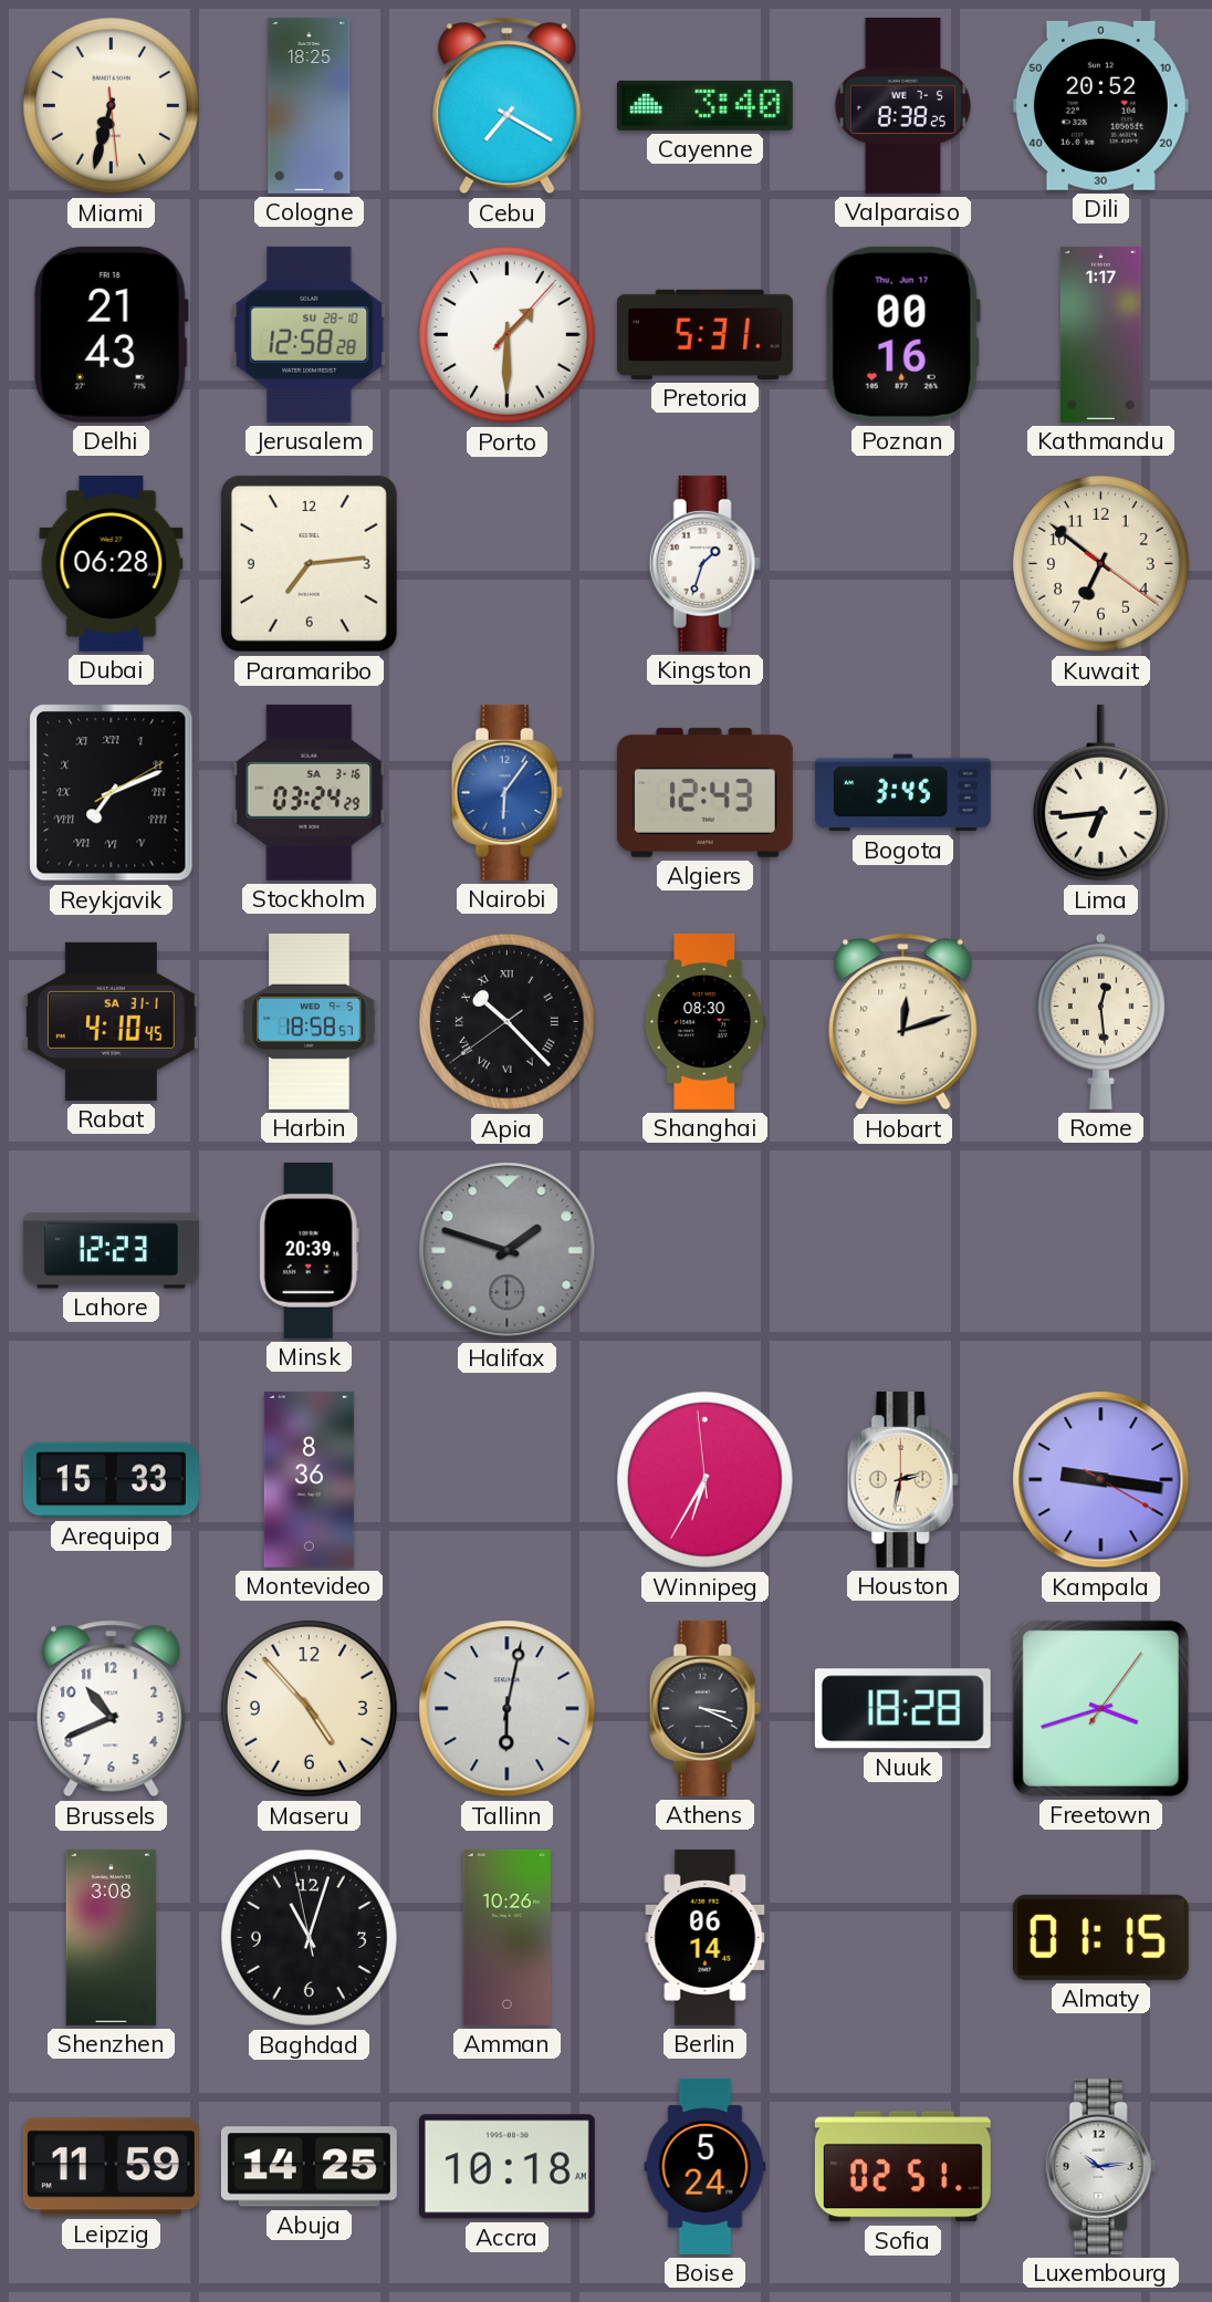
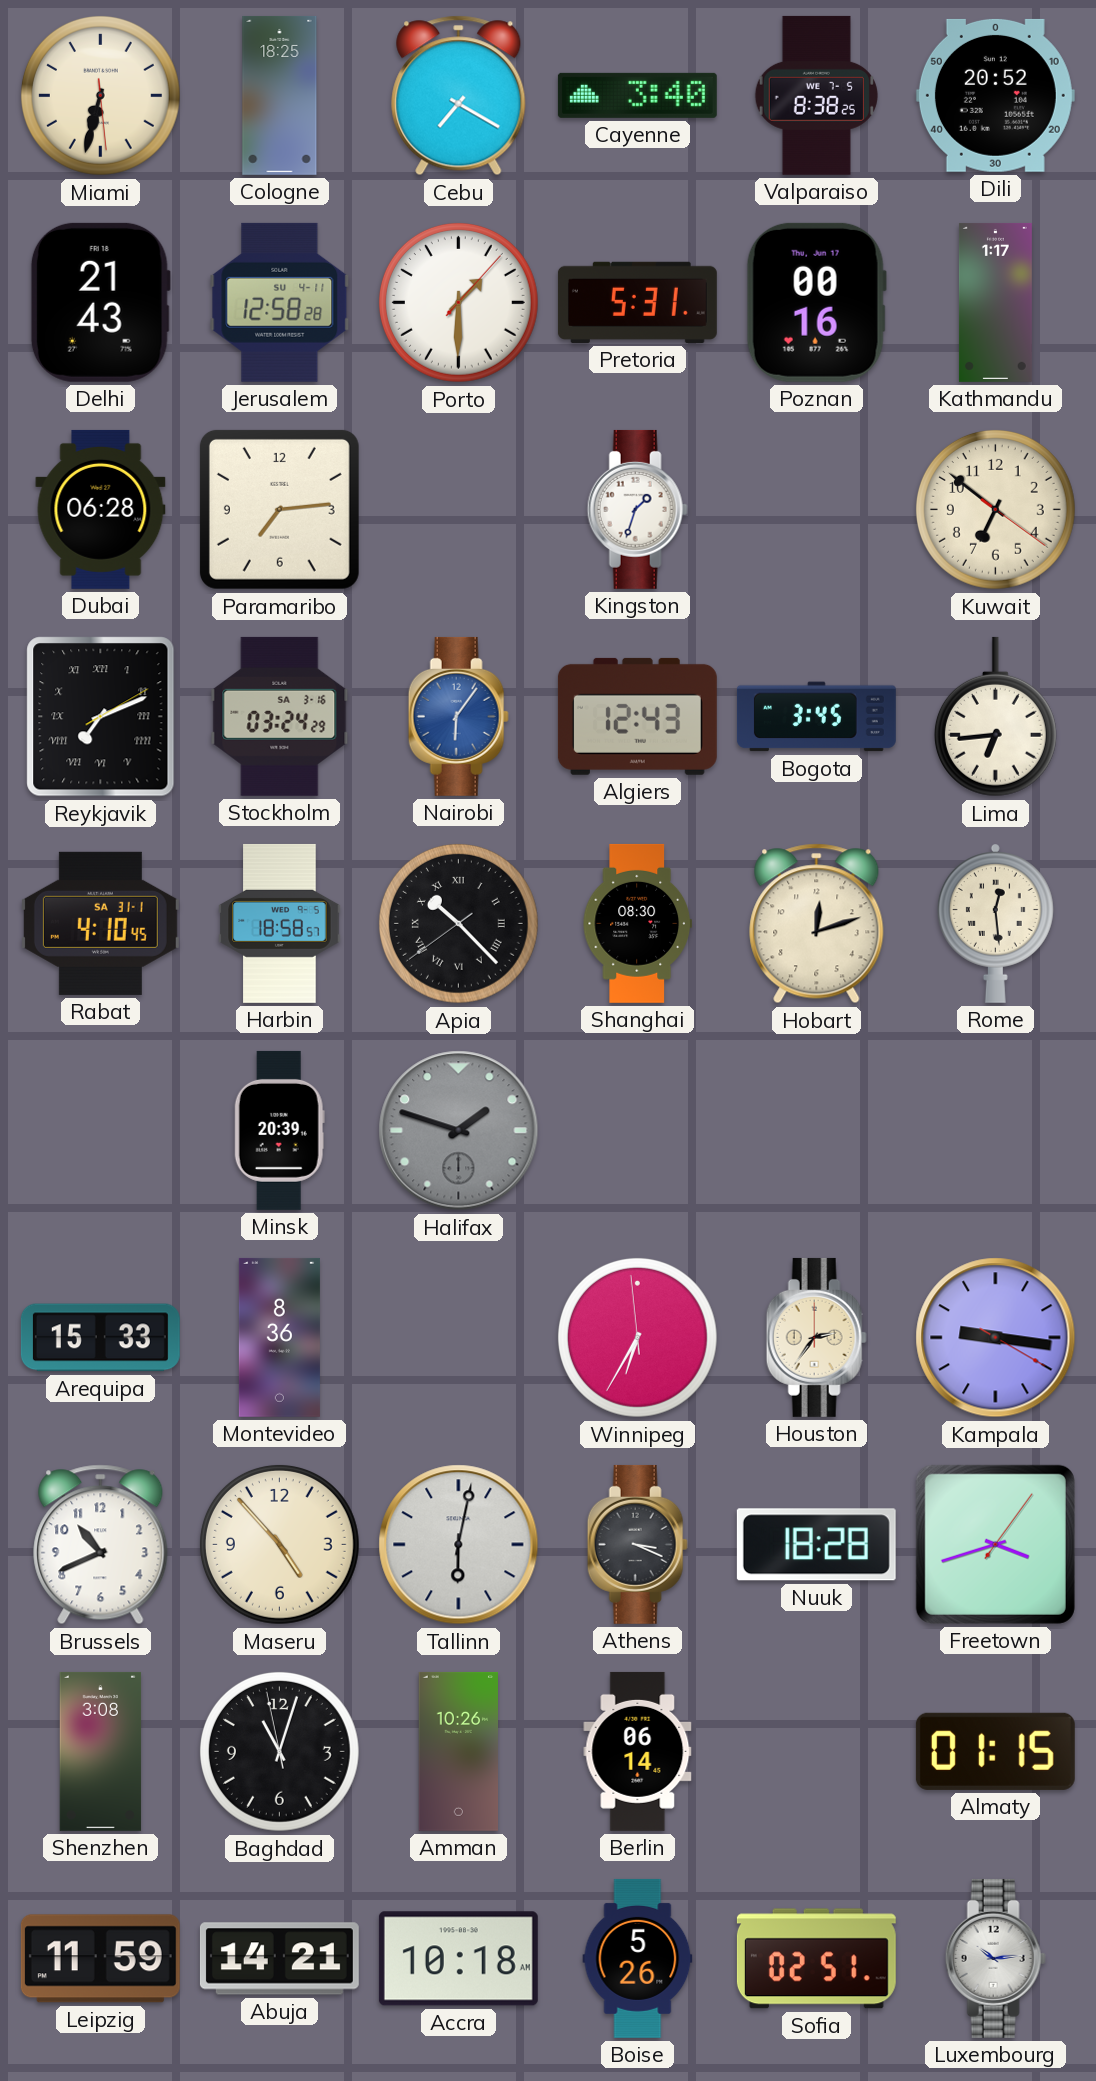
Jerusalem date: SU 28-10 -> SU 4-11
Lahore: 12:23 -> none
Houston: 2:32 -> 2:36
Abuja: 14:25 -> 14:21
Boise: 5:24 -> 5:26
